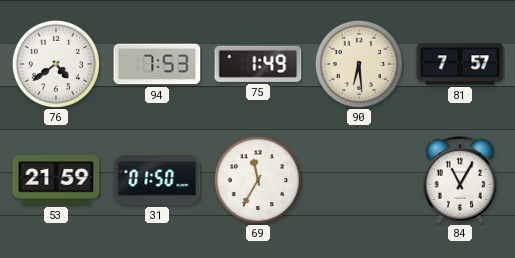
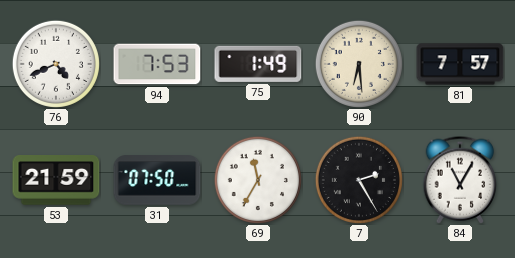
76: 4:39 -> 4:41
31: 01:50 -> 07:50
7: none -> 2:25
